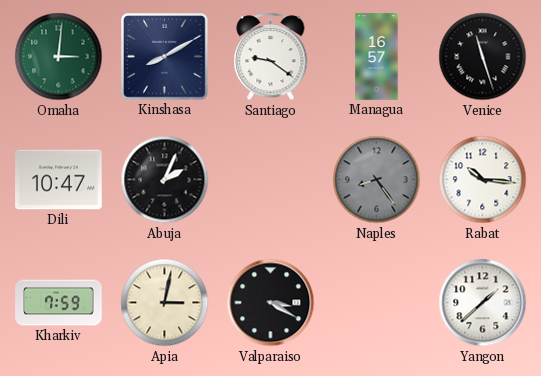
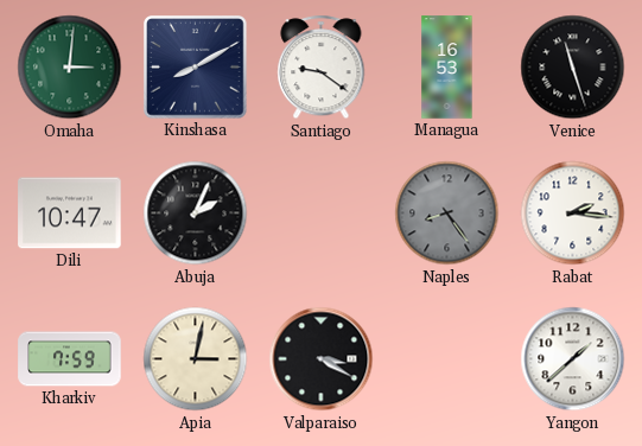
Managua: 16:57 -> 16:53
Rabat: 10:16 -> 2:16
